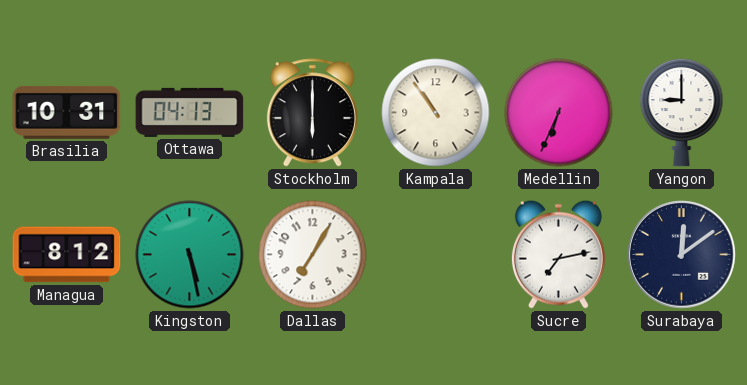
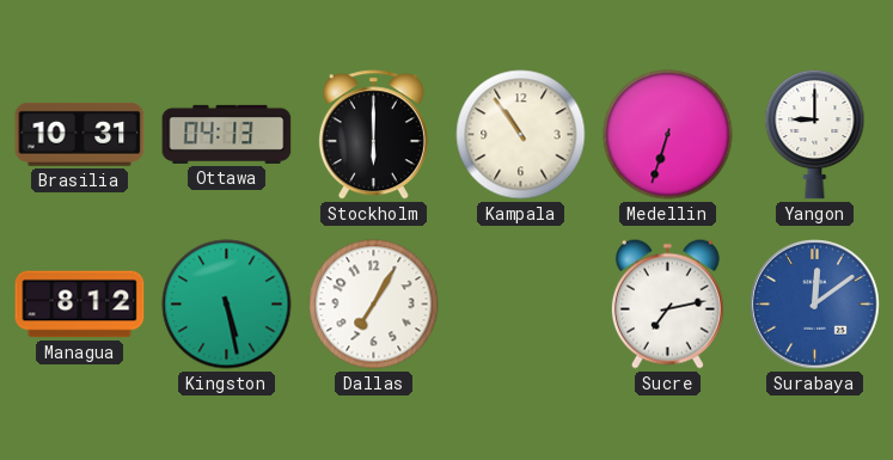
Medellin: 6:34 -> 6:33
Surabaya dial: navy -> blue
